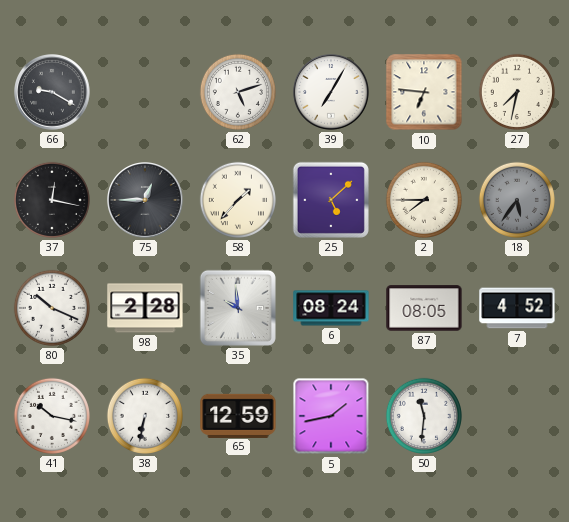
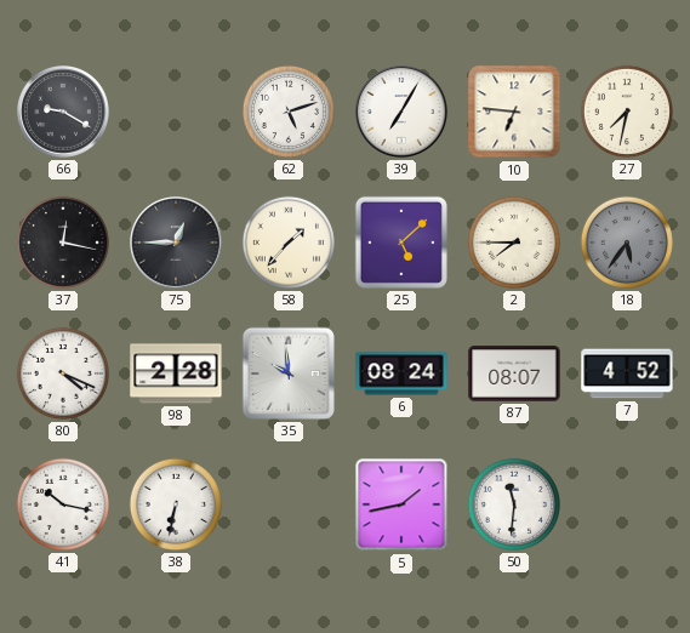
80: 10:19 -> 4:19
87: 08:05 -> 08:07
65: 12:59 -> none
